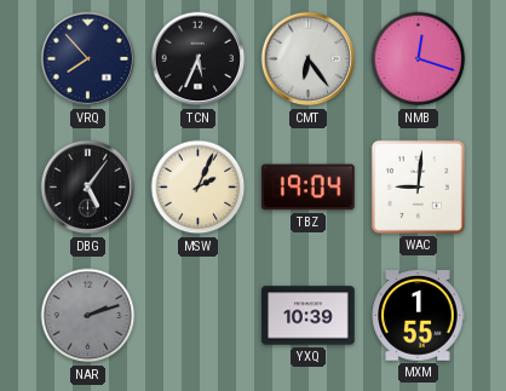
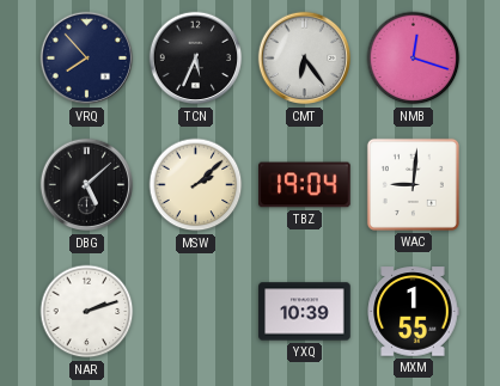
DBG: 5:06 -> 5:08
MSW: 2:04 -> 2:08
NAR dial: grey -> white
